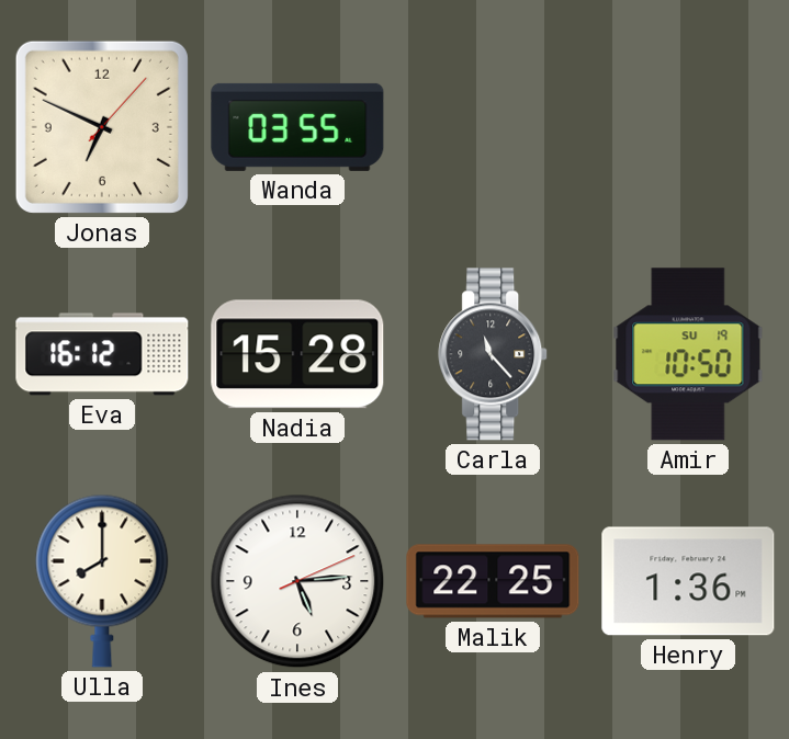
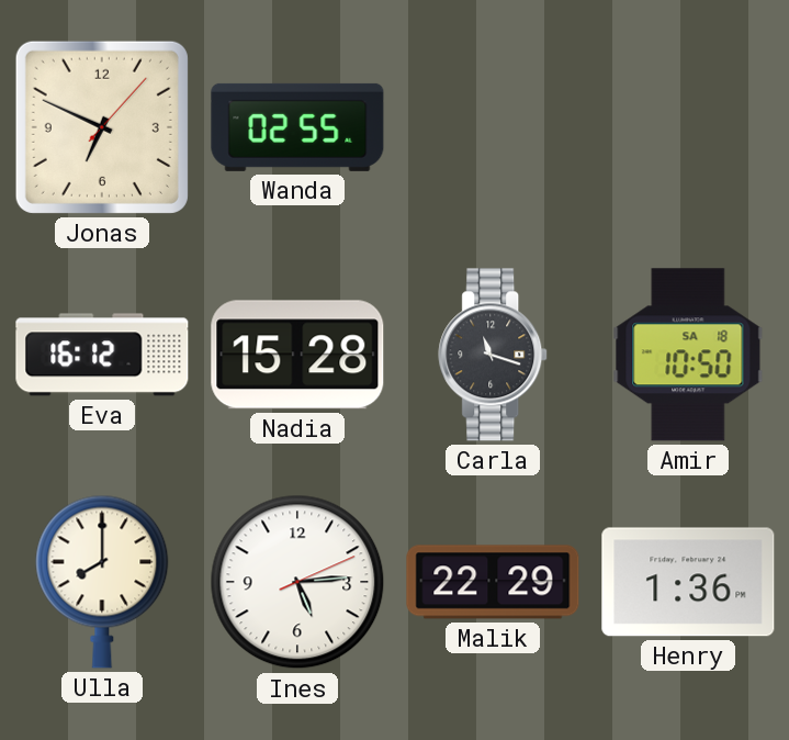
Wanda: 03:55 -> 02:55
Carla: 11:23 -> 11:18
Amir date: SU 19 -> SA 18
Malik: 22:25 -> 22:29
